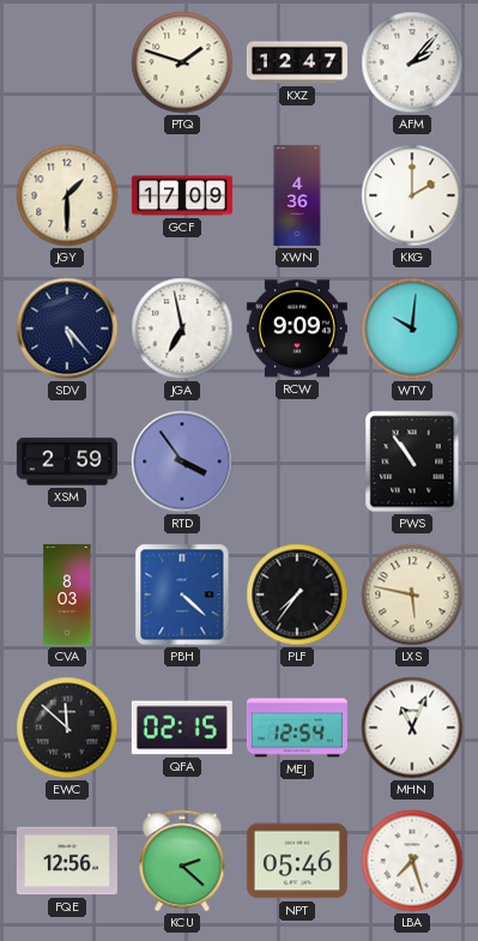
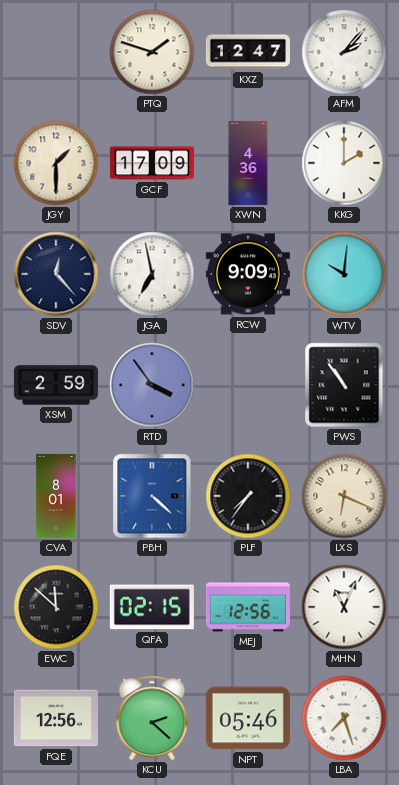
SDV: 5:23 -> 12:23
CVA: 8:03 -> 8:01
LXS: 5:47 -> 6:19
MEJ: 12:54 -> 12:56
